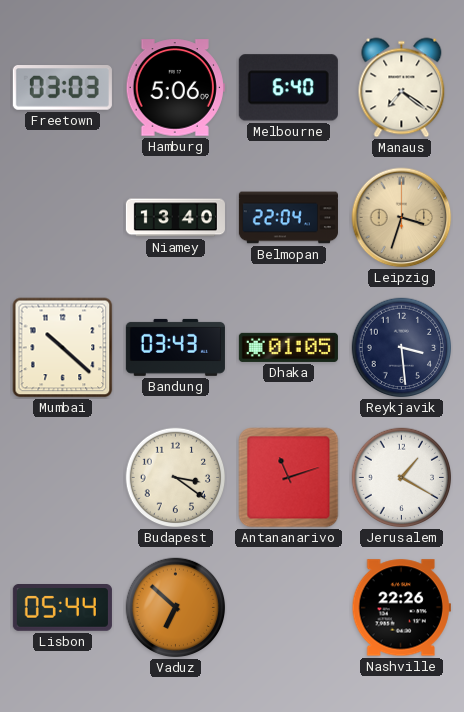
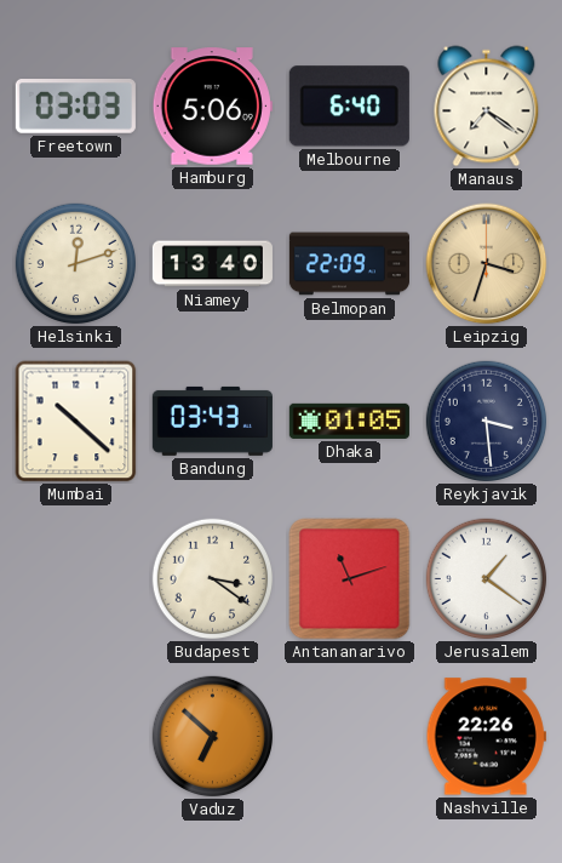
Helsinki: none -> 12:12
Belmopan: 22:04 -> 22:09
Jerusalem: 1:20 -> 1:21
Lisbon: 05:44 -> none
